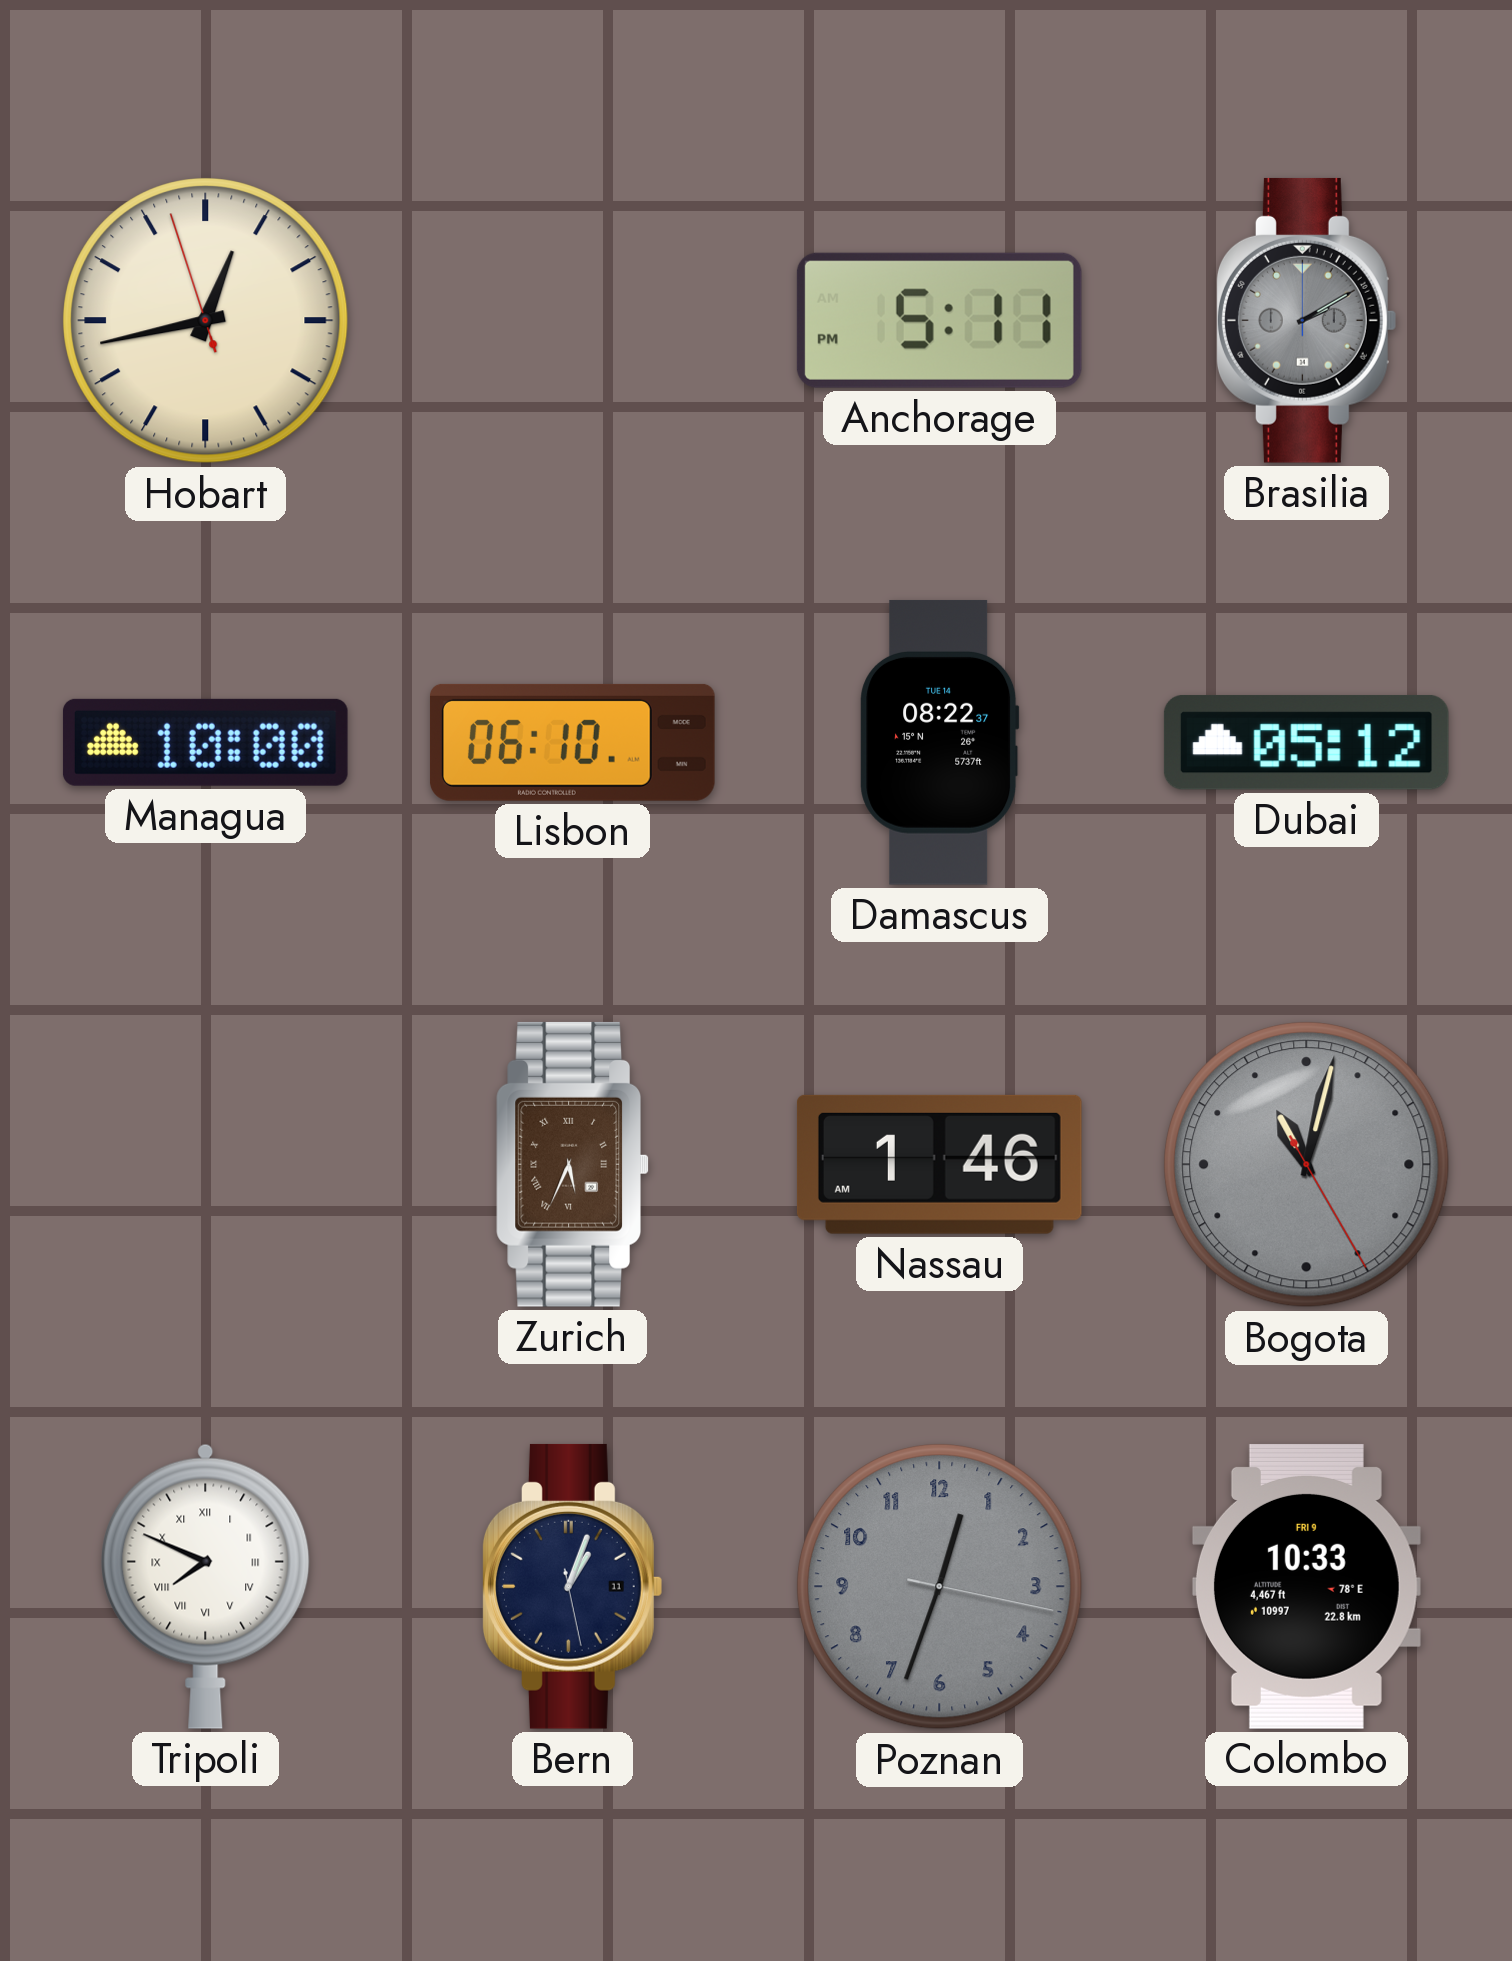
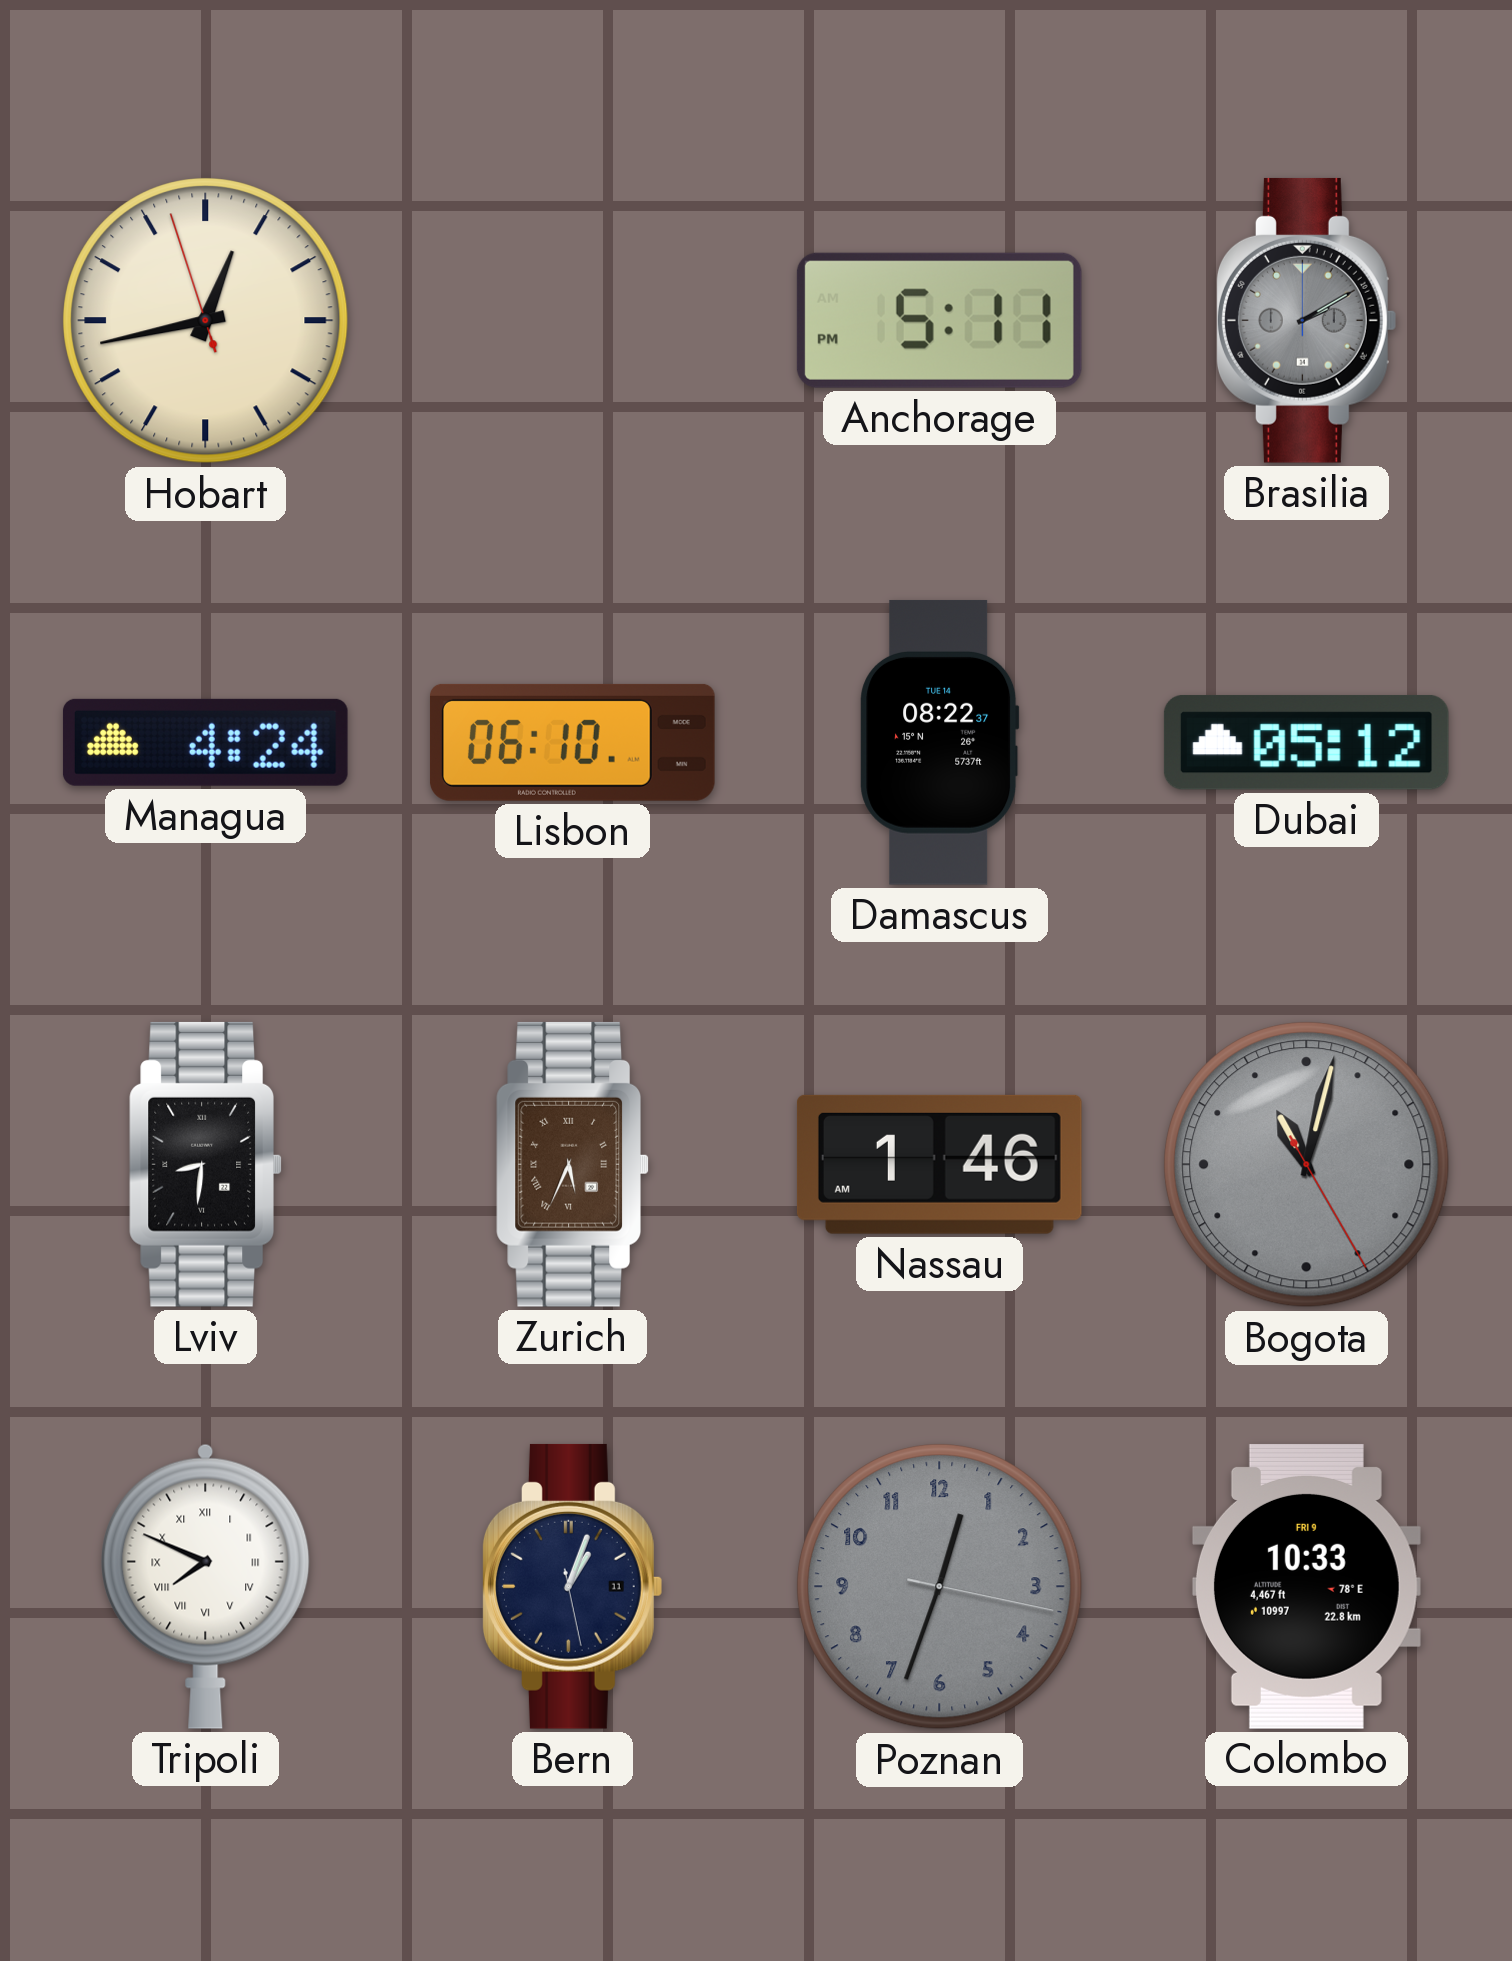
Managua: 10:00 -> 4:24
Lviv: none -> 8:31
